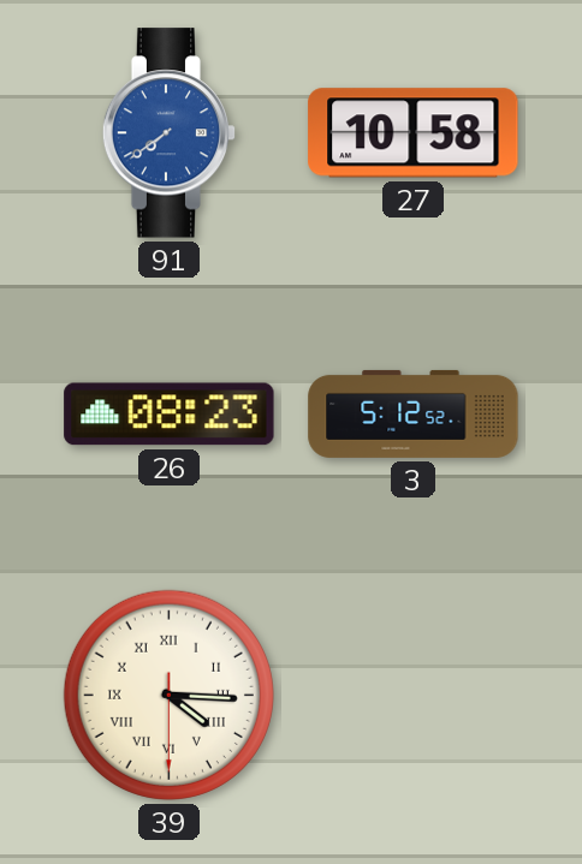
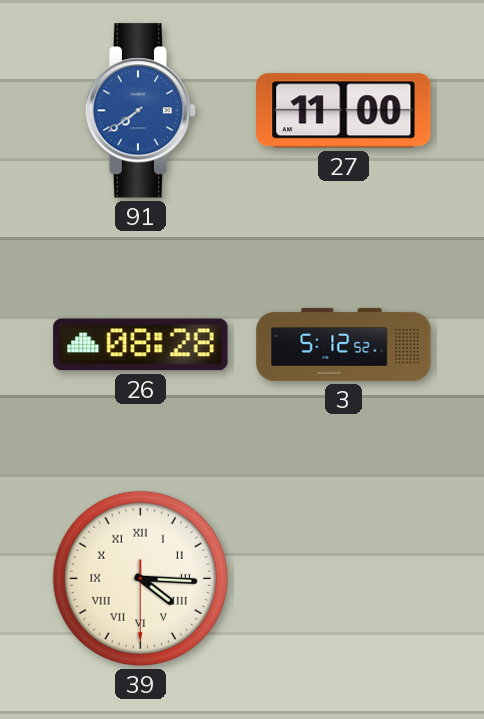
27: 10:58 -> 11:00
26: 08:23 -> 08:28
